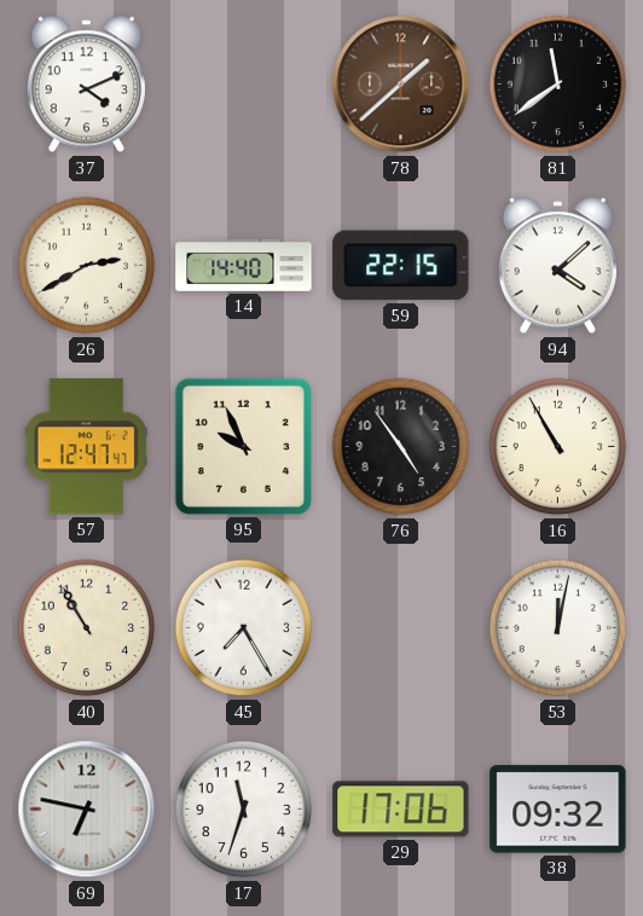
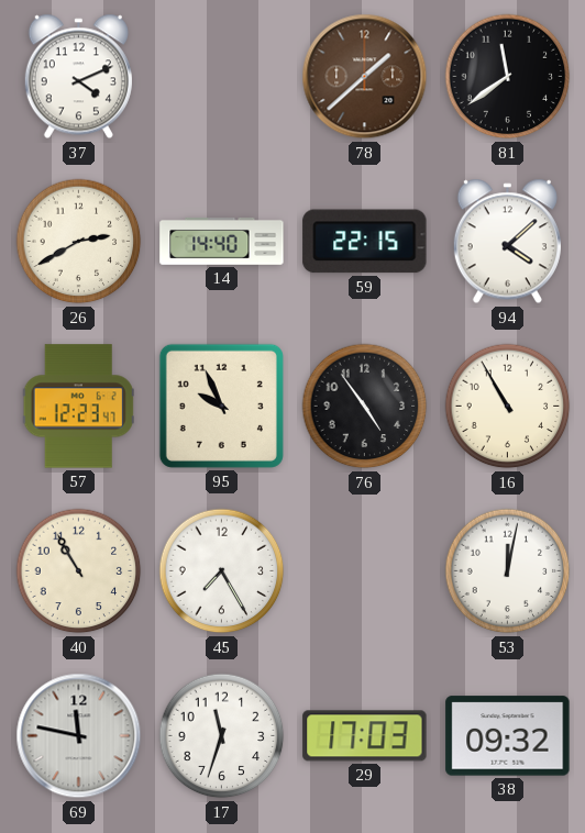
57: 12:47 -> 12:23
69: 6:47 -> 11:47
29: 17:06 -> 17:03
